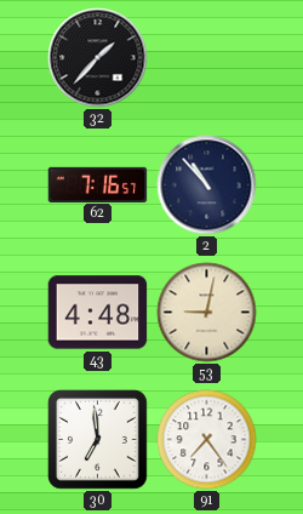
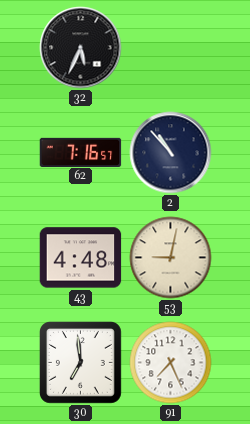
32: 1:37 -> 5:34
91: 7:24 -> 7:26
